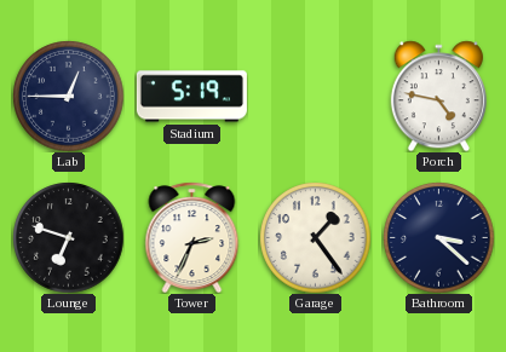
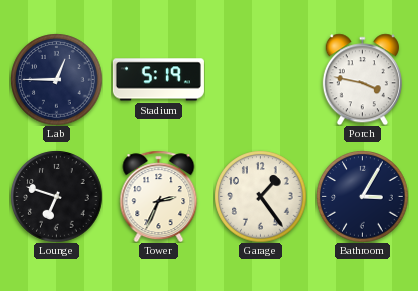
Porch: 4:47 -> 3:47
Bathroom: 3:22 -> 3:05
